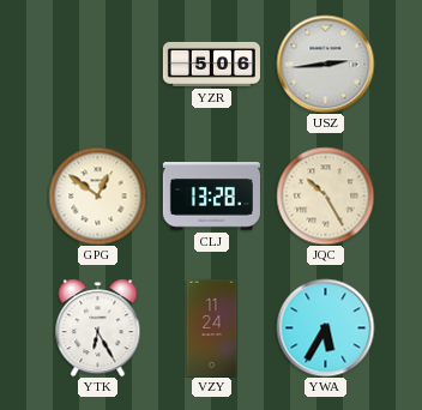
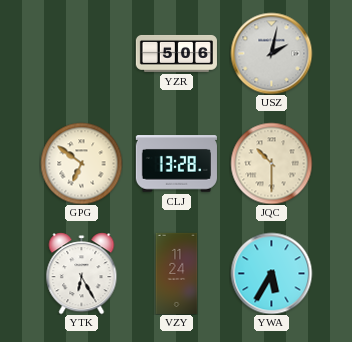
USZ: 2:44 -> 2:02
GPG: 12:51 -> 6:51
JQC: 10:25 -> 10:30
